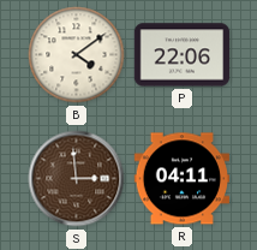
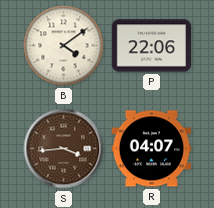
S: 2:59 -> 3:44
R: 04:11 -> 04:07
